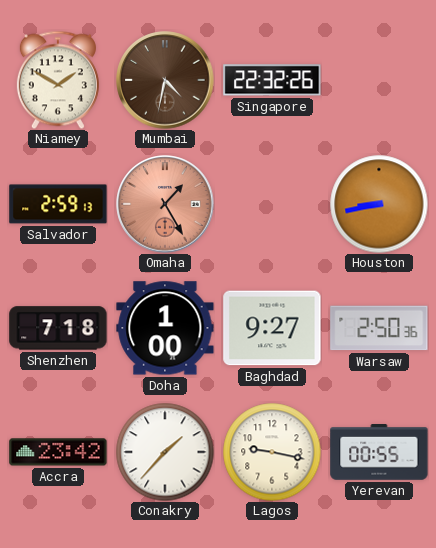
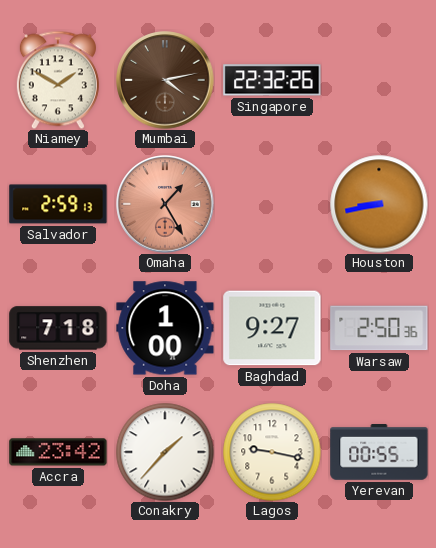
Mumbai: 4:32 -> 4:13
